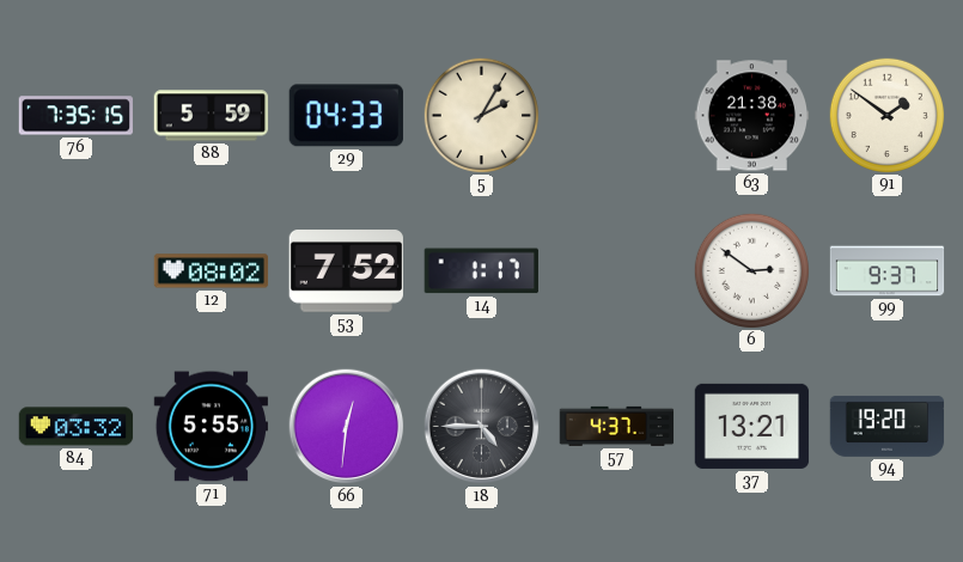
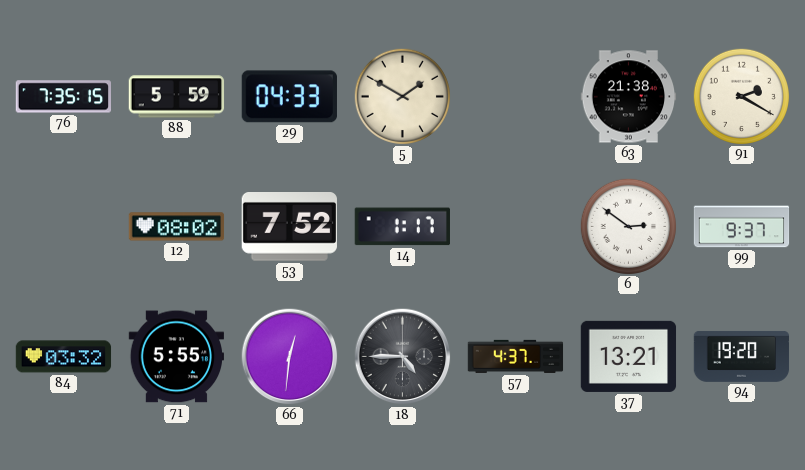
5: 2:05 -> 1:50
91: 1:51 -> 2:20
